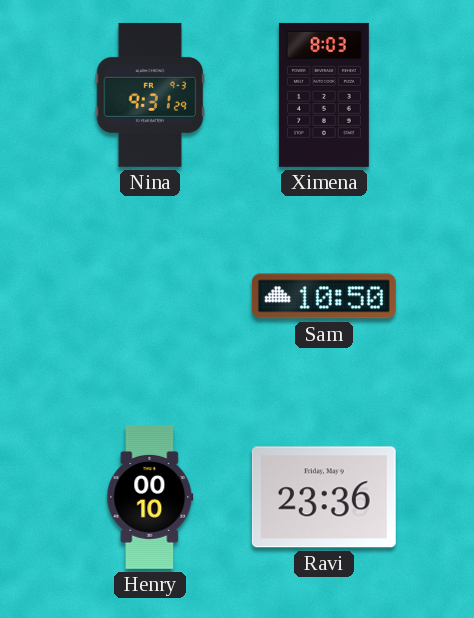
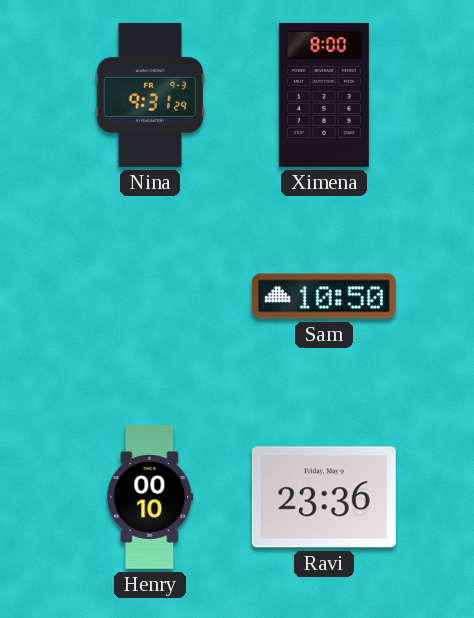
Ximena: 8:03 -> 8:00
